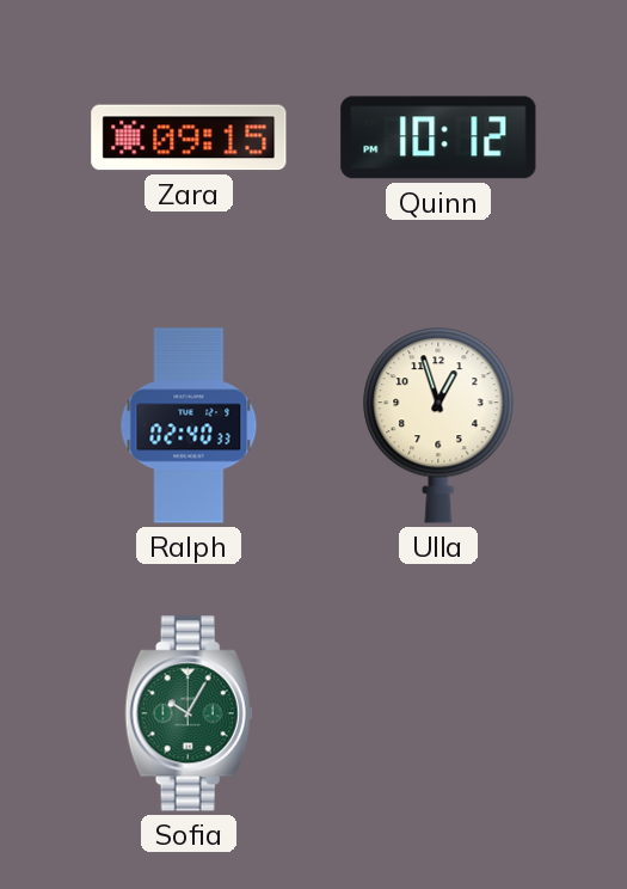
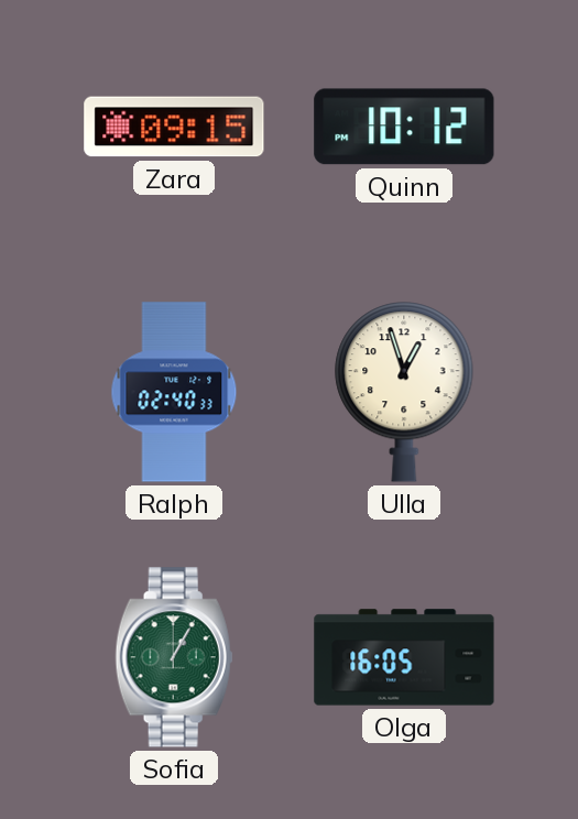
Sofia: 10:05 -> 1:05
Olga: none -> 16:05
